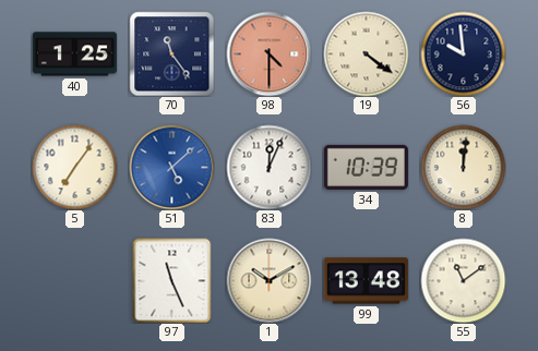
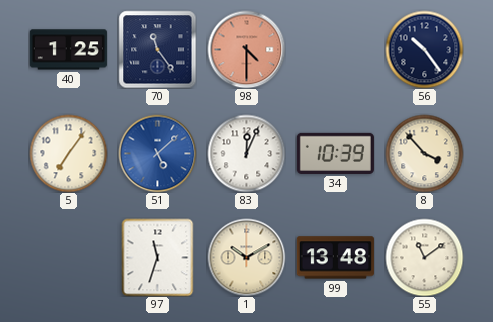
19: 4:21 -> none
56: 9:59 -> 10:24
8: 12:01 -> 3:53
97: 11:26 -> 11:33
